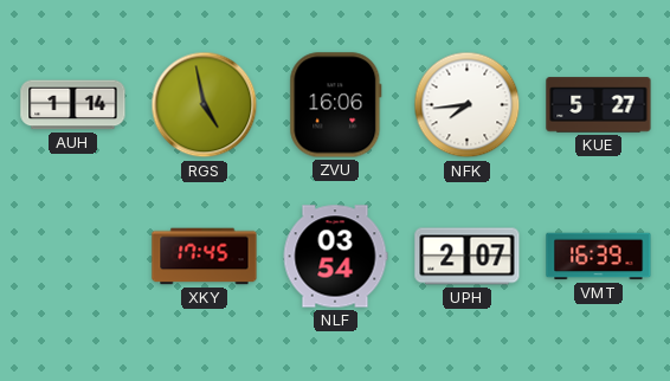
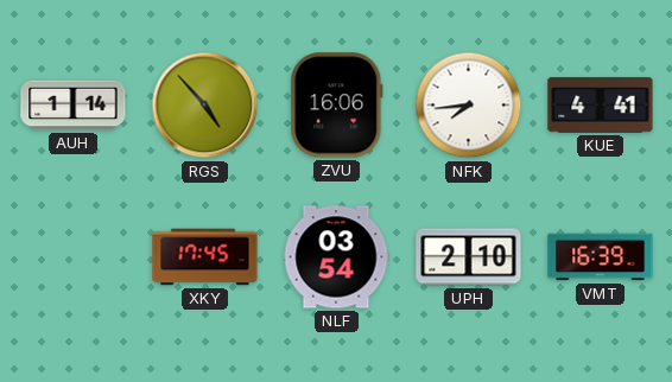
RGS: 4:58 -> 4:53
KUE: 5:27 -> 4:41
UPH: 2:07 -> 2:10
